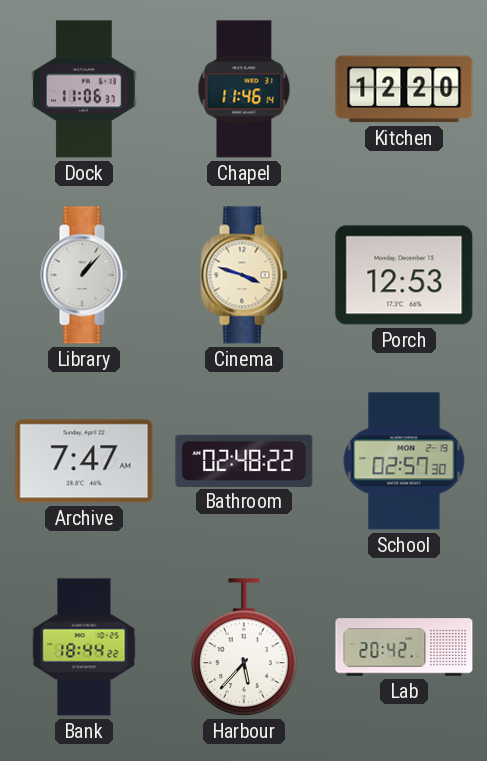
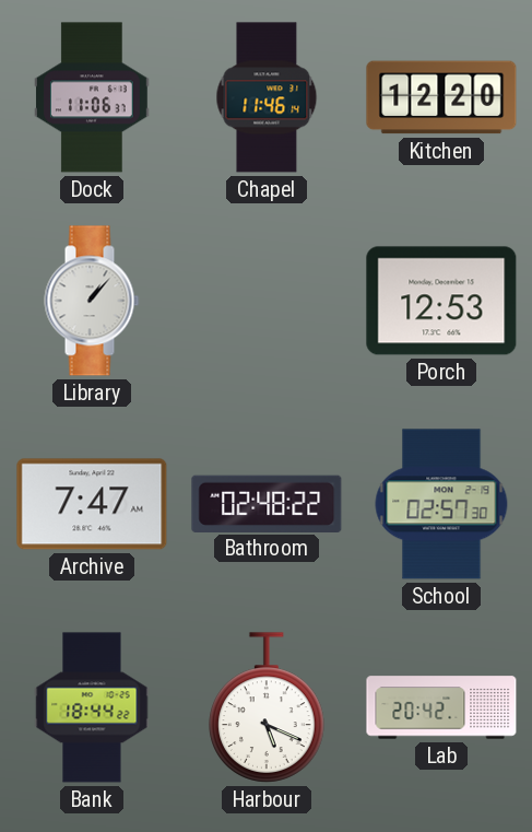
Cinema: 3:48 -> none
Harbour: 5:37 -> 5:19
